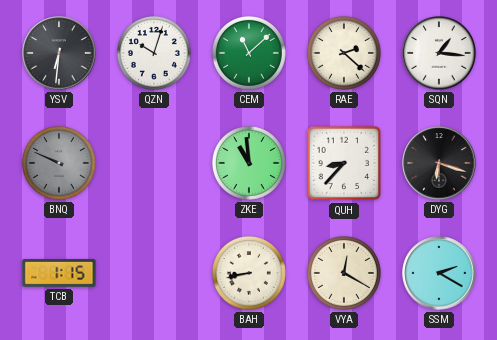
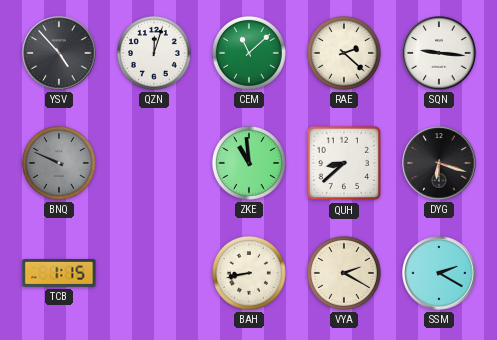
YSV: 6:31 -> 4:53
QZN: 10:03 -> 12:03
SQN: 1:16 -> 9:16
QUH: 8:37 -> 8:38
VYA: 12:20 -> 2:20
